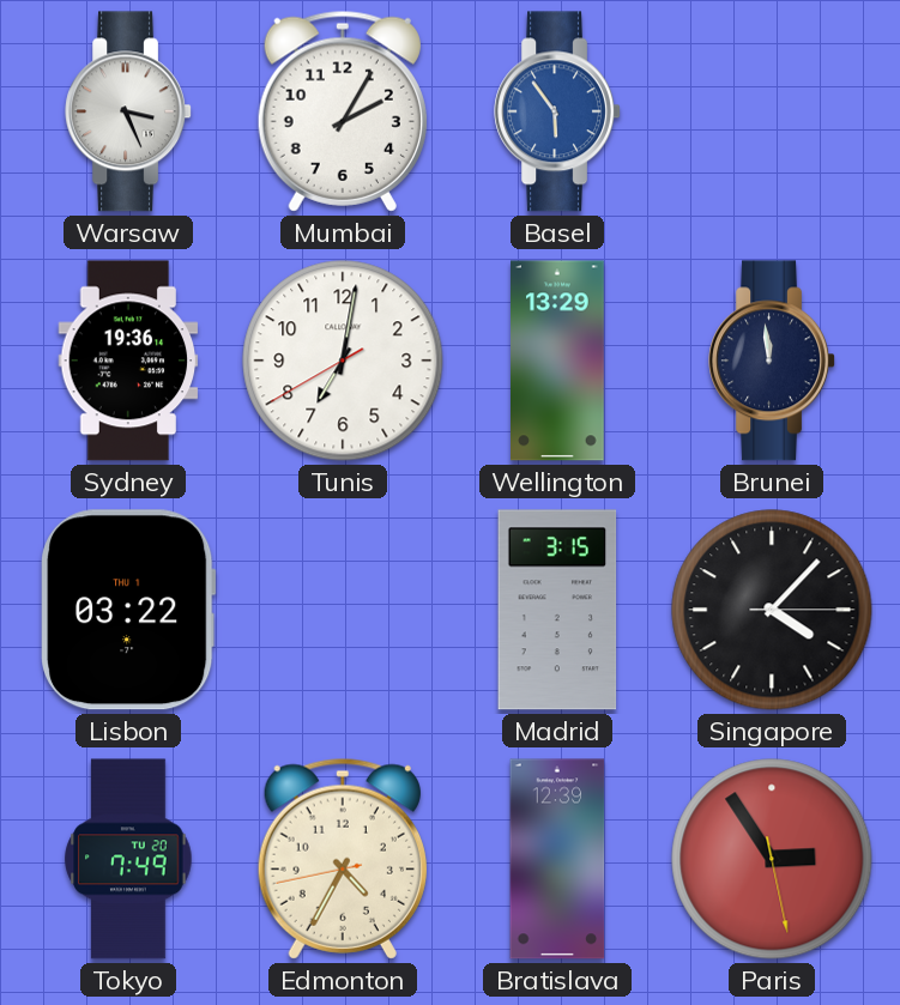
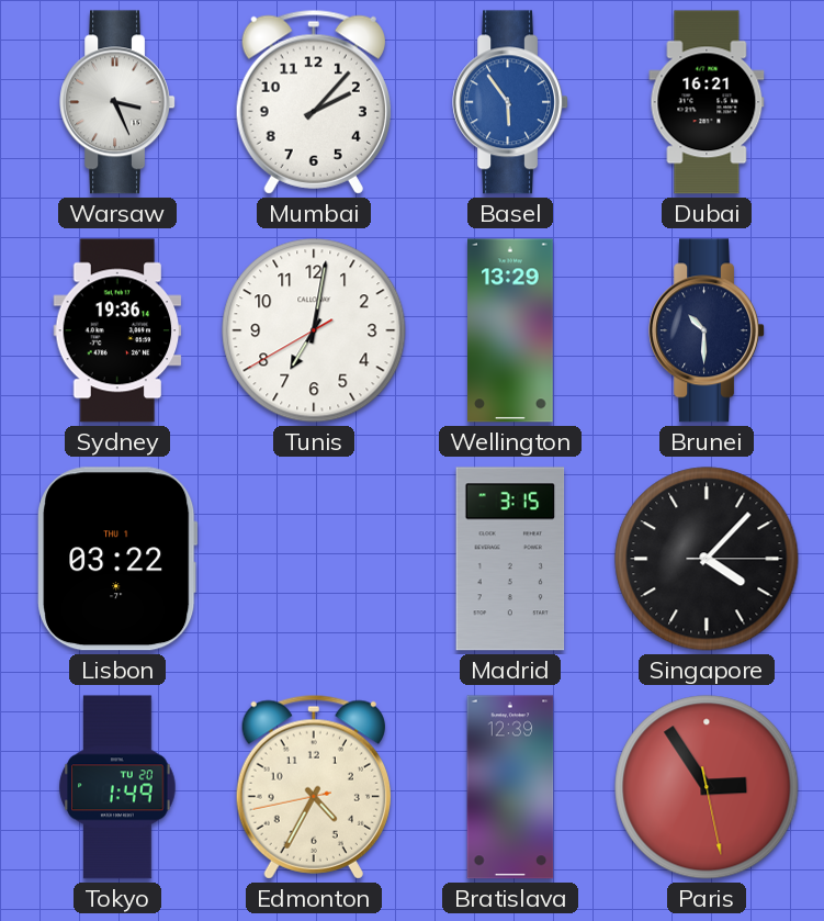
Mumbai: 2:05 -> 2:07
Dubai: none -> 16:21
Brunei: 11:59 -> 10:30
Tokyo: 7:49 -> 1:49
